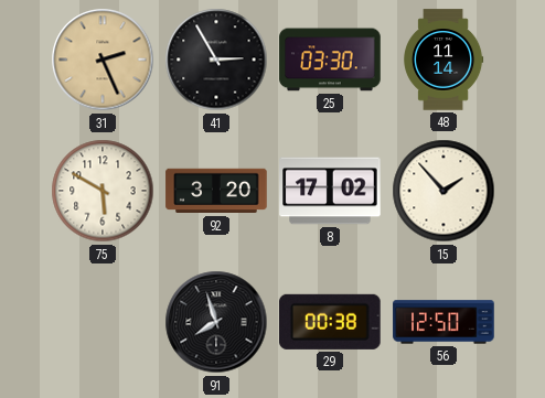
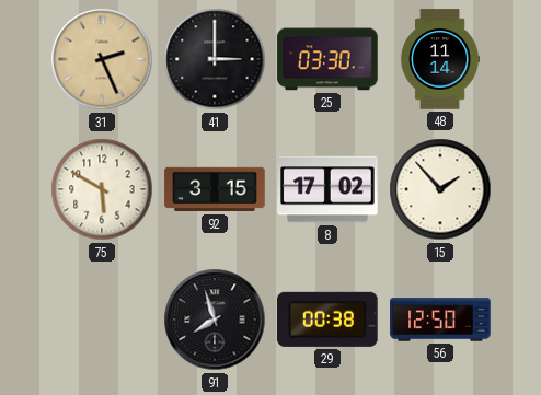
41: 2:55 -> 3:00
92: 3:20 -> 3:15
